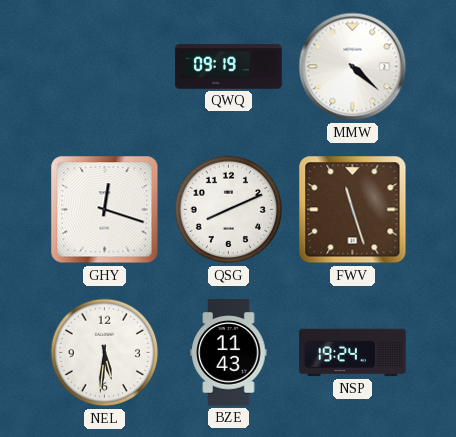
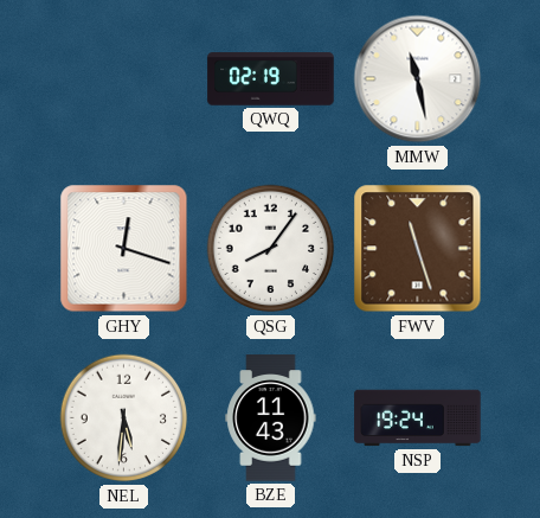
QWQ: 09:19 -> 02:19
MMW: 4:22 -> 11:28
QSG: 8:11 -> 8:06
